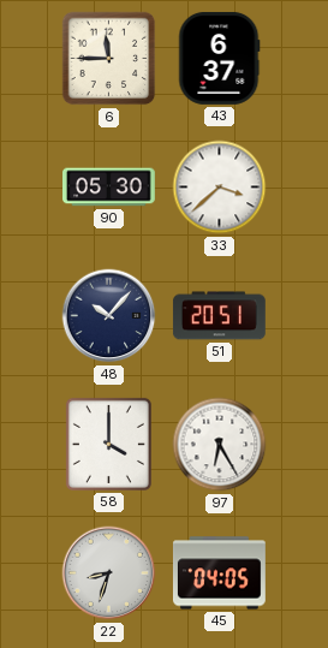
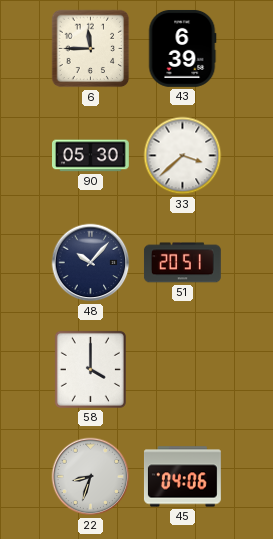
43: 6:37 -> 6:39
97: 6:25 -> none
45: 04:05 -> 04:06
